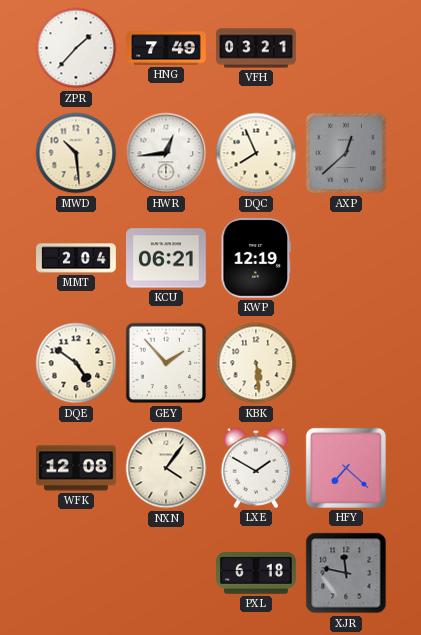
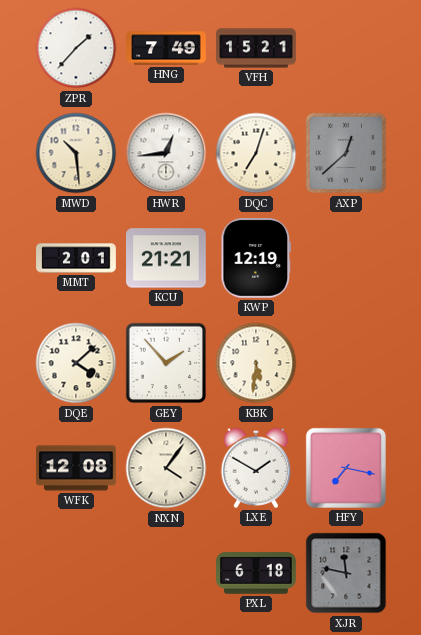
VFH: 03:21 -> 15:21
DQC: 7:56 -> 7:03
MMT: 2:04 -> 2:01
KCU: 06:21 -> 21:21
DQE: 4:51 -> 4:08
KBK: 5:29 -> 5:31
HFY: 7:22 -> 7:17
